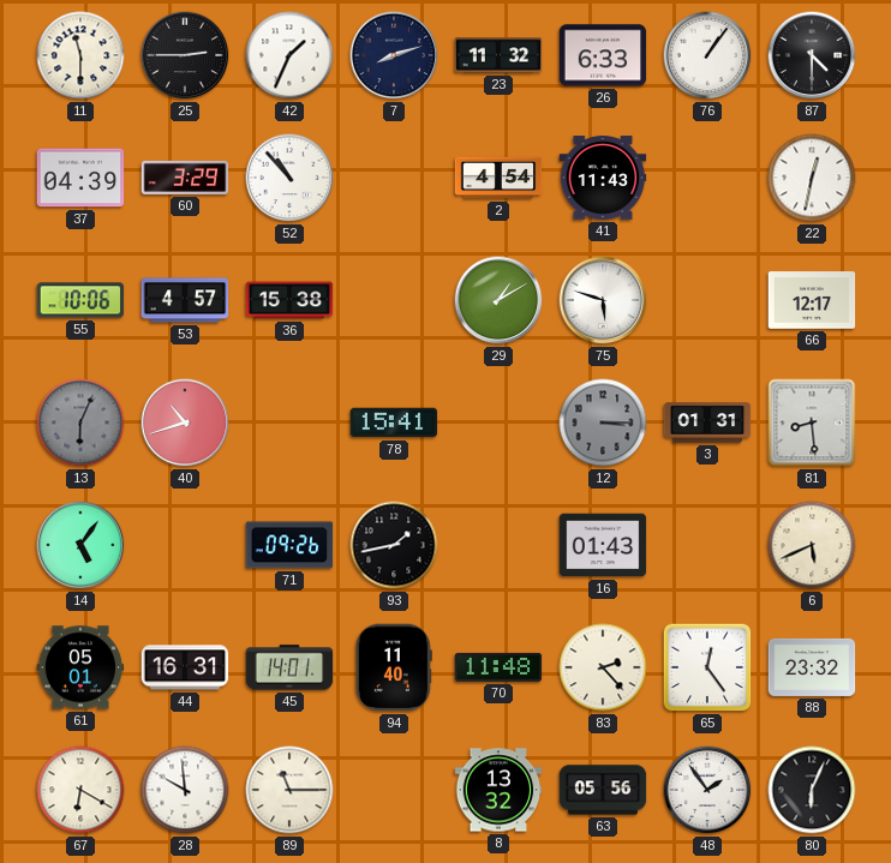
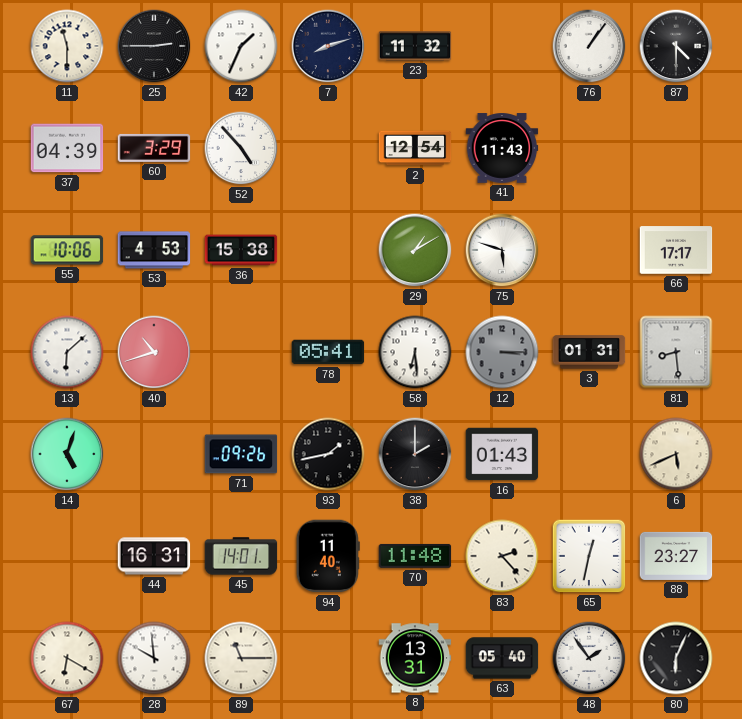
26: 6:33 -> none
52: 10:53 -> 4:53
2: 4:54 -> 12:54
22: 12:32 -> none
53: 4:57 -> 4:53
66: 12:17 -> 17:17
13: 6:04 -> 6:08
13 dial: grey -> white
78: 15:41 -> 05:41
58: none -> 6:29
14: 5:06 -> 5:03
38: none -> 2:00
61: 05:01 -> none
65: 12:24 -> 12:32
88: 23:32 -> 23:27
8: 13:32 -> 13:31
63: 05:56 -> 05:40
